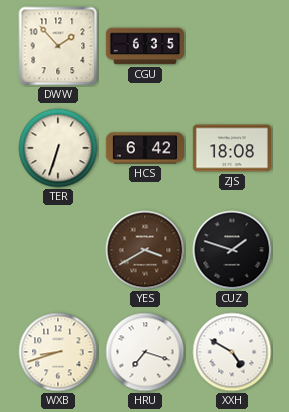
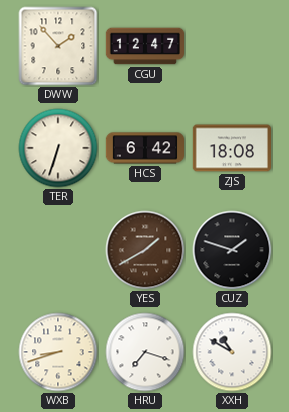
CGU: 6:35 -> 12:47
YES: 3:40 -> 1:40
XXH: 4:50 -> 10:50
